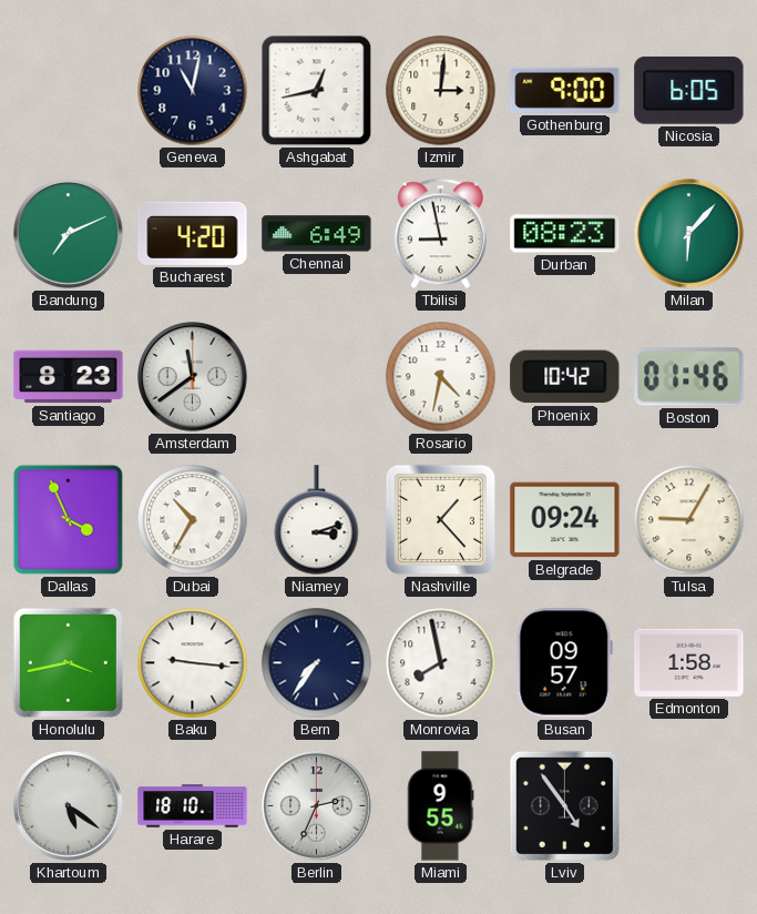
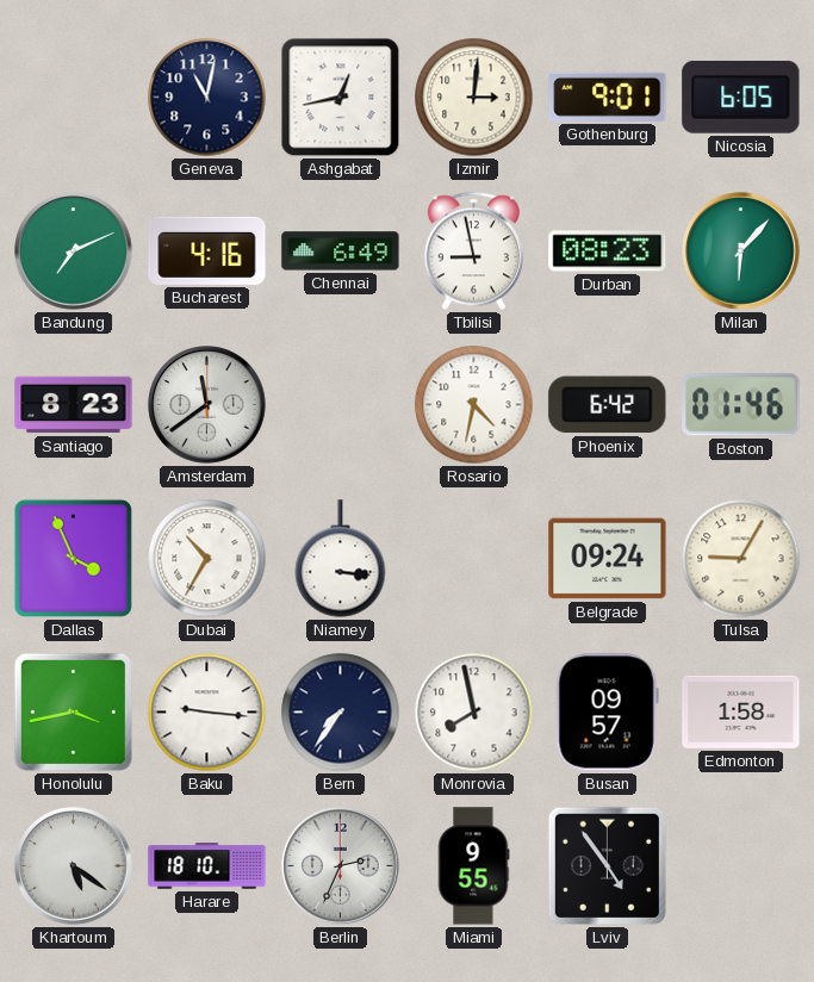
Gothenburg: 9:00 -> 9:01
Bucharest: 4:20 -> 4:16
Phoenix: 10:42 -> 6:42
Niamey: 3:12 -> 3:16
Nashville: 1:23 -> none
